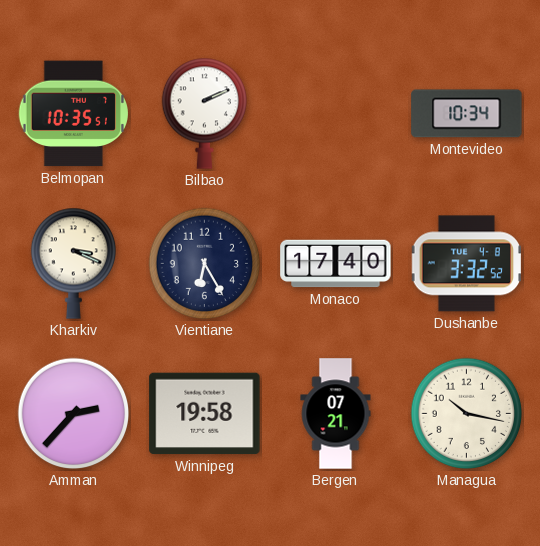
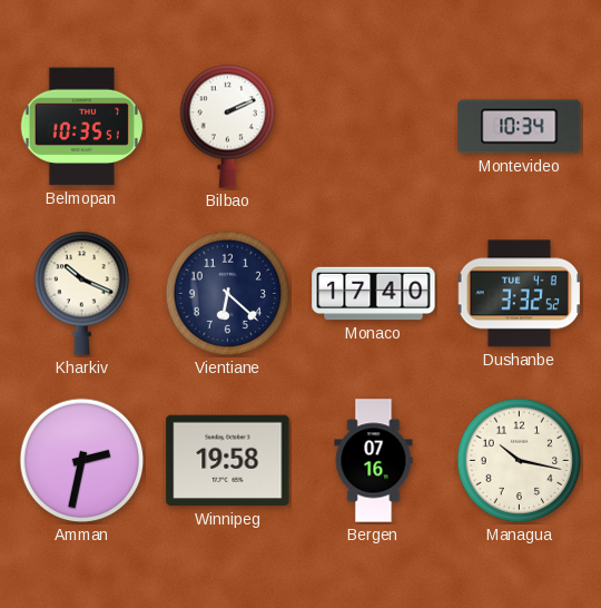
Kharkiv: 3:19 -> 10:19
Vientiane: 6:25 -> 6:22
Amman: 2:37 -> 2:32
Bergen: 07:21 -> 07:16
